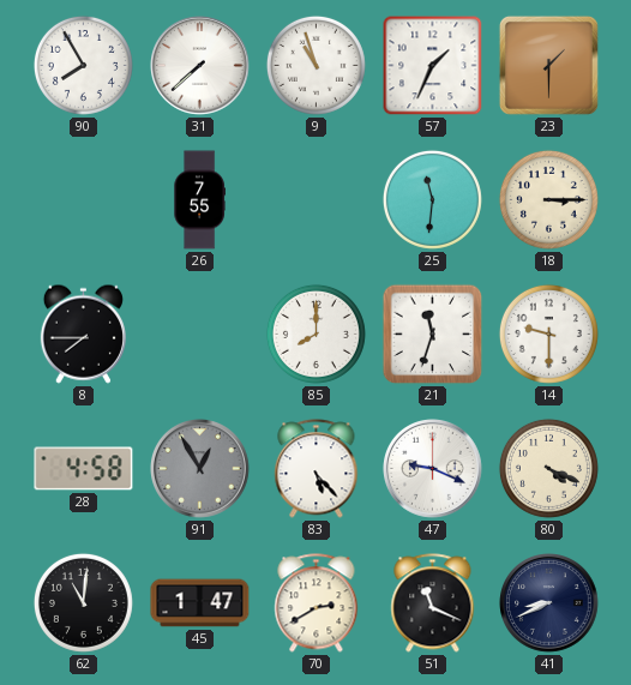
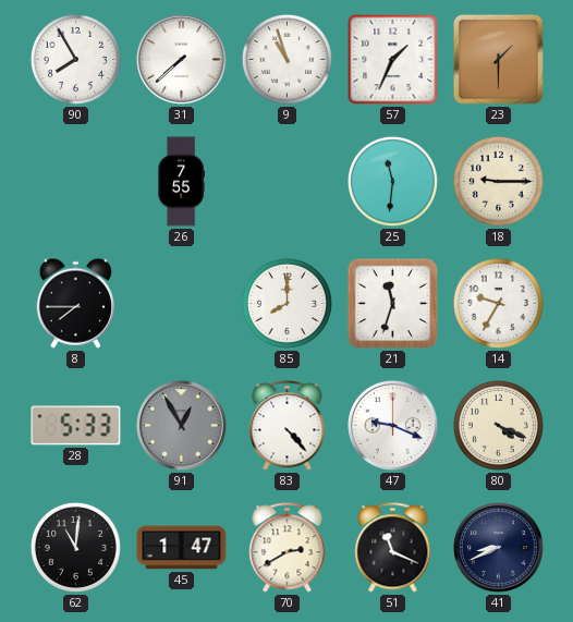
18: 3:15 -> 9:15
14: 9:30 -> 9:35
28: 4:58 -> 5:33
83: 5:23 -> 4:23
